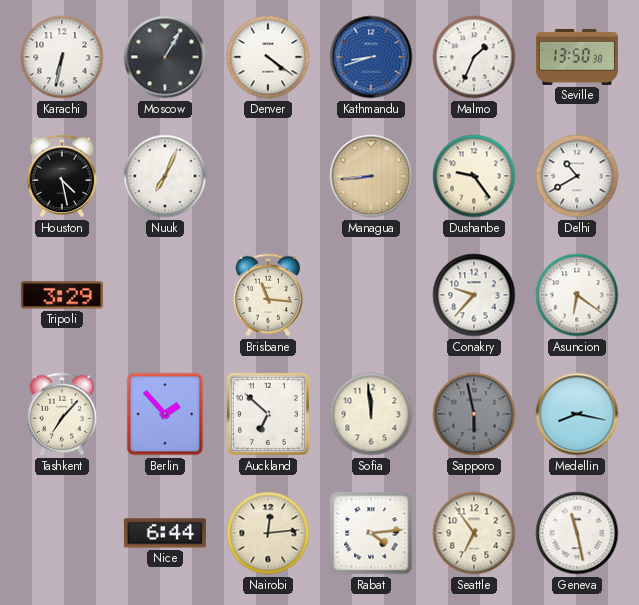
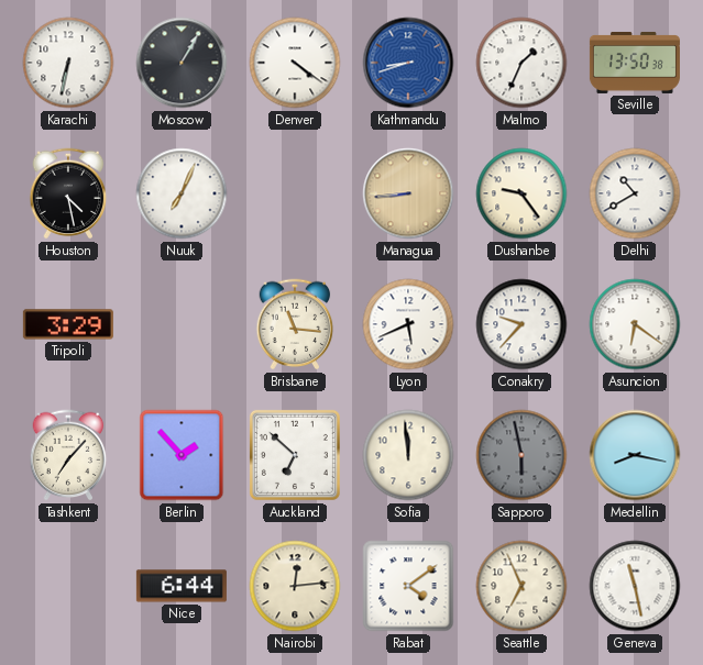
Lyon: none -> 5:41
Rabat: 4:14 -> 4:09
Seattle: 6:54 -> 6:56
